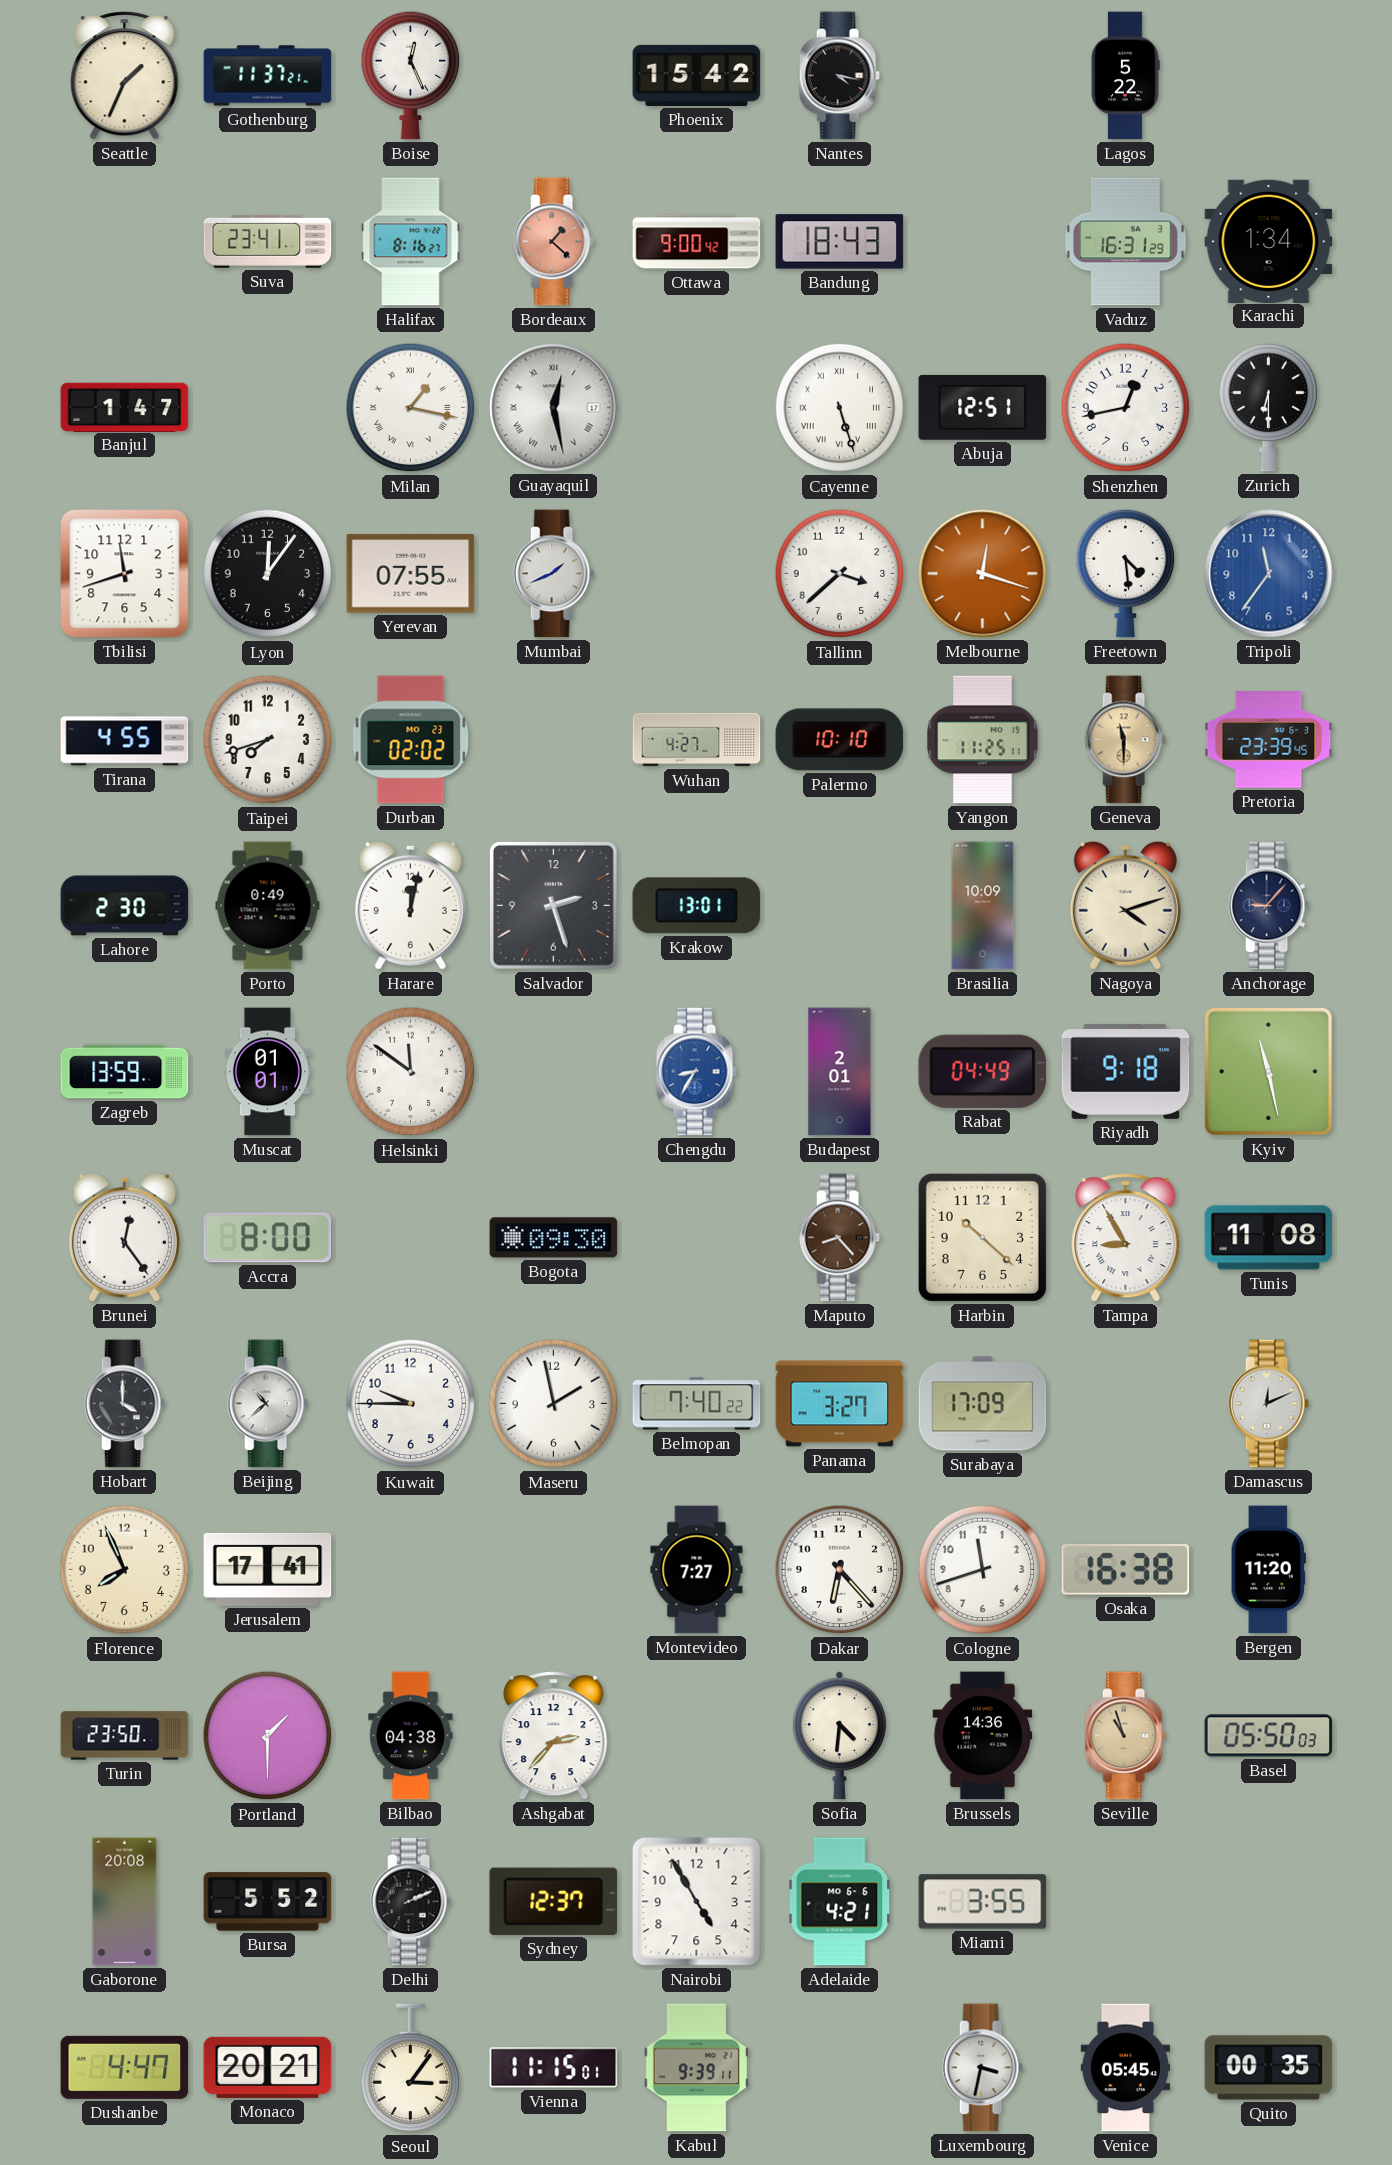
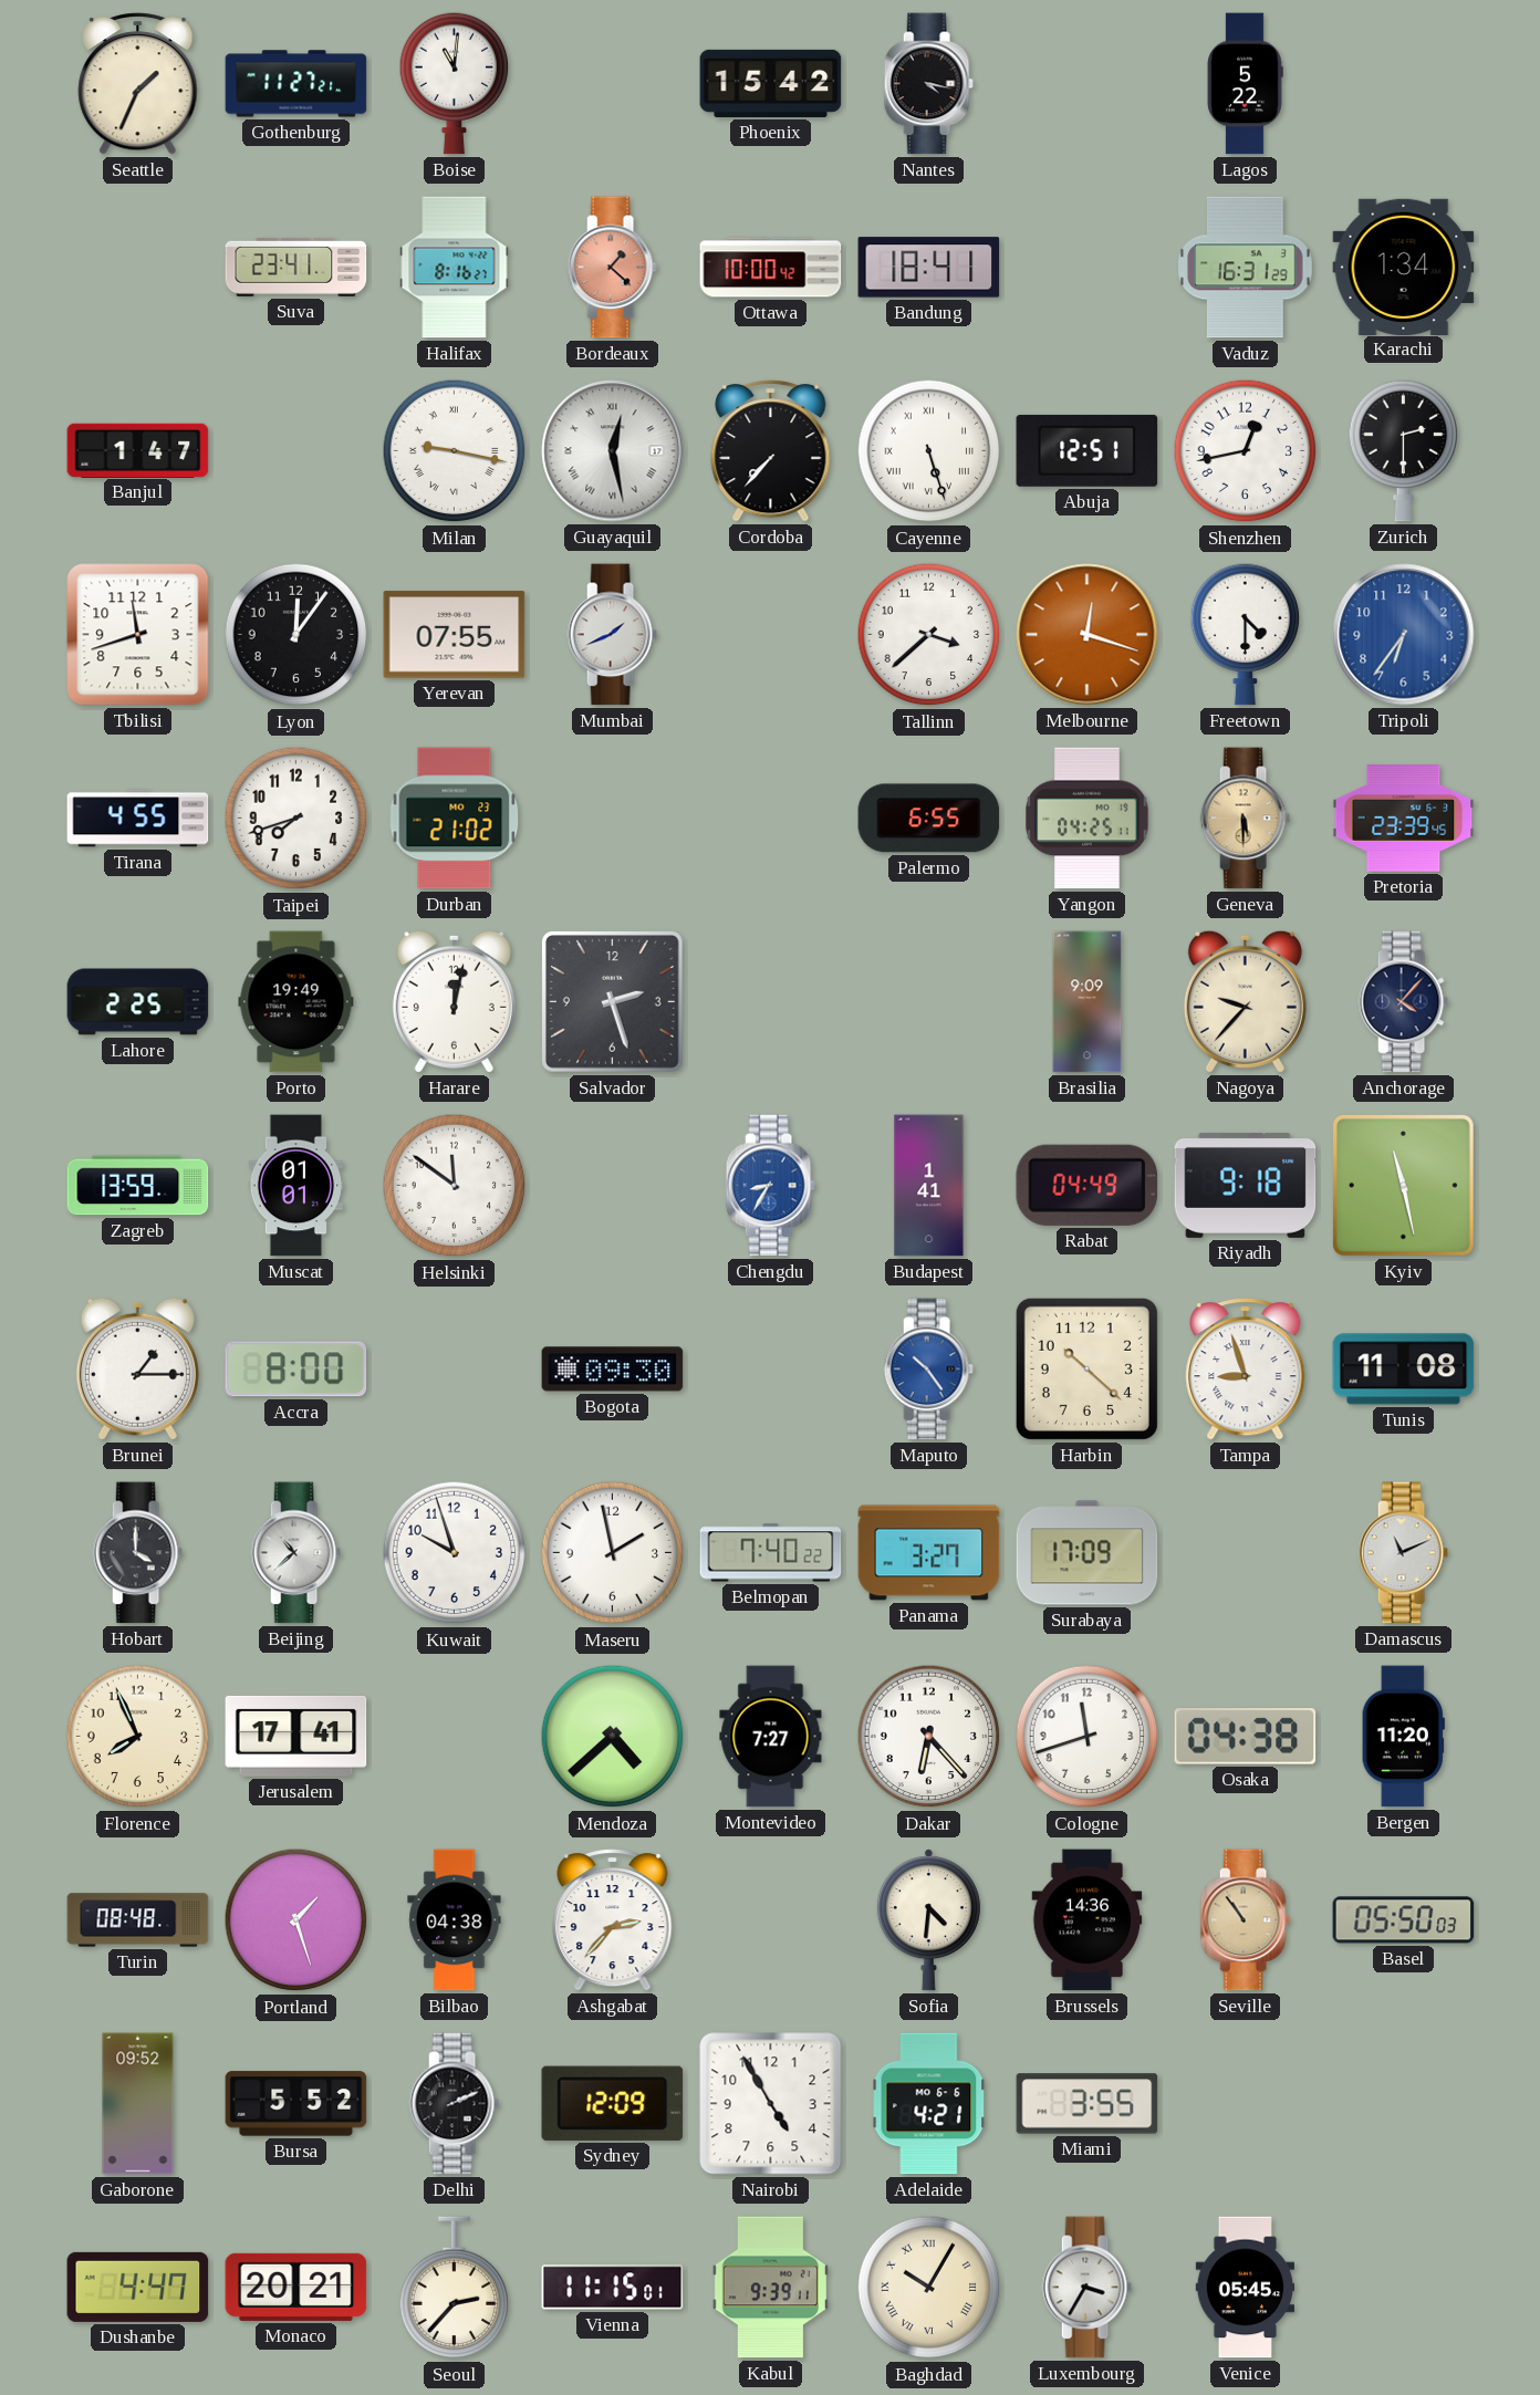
Gothenburg: 11:37 -> 11:27
Boise: 12:26 -> 11:01
Ottawa: 9:00 -> 10:00
Bandung: 18:43 -> 18:41
Milan: 1:17 -> 9:17
Cordoba: none -> 7:37
Zurich: 6:30 -> 2:30
Freetown: 4:29 -> 4:30
Tripoli: 11:36 -> 6:36
Durban: 02:02 -> 21:02
Wuhan: 4:27 -> none
Palermo: 10:10 -> 6:55
Yangon: 11:25 -> 04:25
Geneva: 11:30 -> 5:30
Lahore: 2:30 -> 2:25
Porto: 0:49 -> 19:49
Krakow: 13:01 -> none
Brasilia: 10:09 -> 9:09
Nagoya: 4:12 -> 9:37
Anchorage: 9:07 -> 4:07
Budapest: 2:01 -> 1:41
Brunei: 12:24 -> 1:15
Maputo: 8:23 -> 10:24
Maputo dial: brown -> blue
Tampa: 8:55 -> 8:57
Kuwait: 9:45 -> 9:57
Damascus: 12:11 -> 11:11
Mendoza: none -> 4:38
Osaka: 16:38 -> 04:38
Turin: 23:50 -> 08:48
Portland: 1:30 -> 1:27
Seville: 10:57 -> 10:54
Gaborone: 20:08 -> 09:52
Sydney: 12:37 -> 12:09
Seoul: 3:06 -> 2:37
Baghdad: none -> 10:05
Luxembourg: 3:32 -> 3:35
Quito: 00:35 -> none
